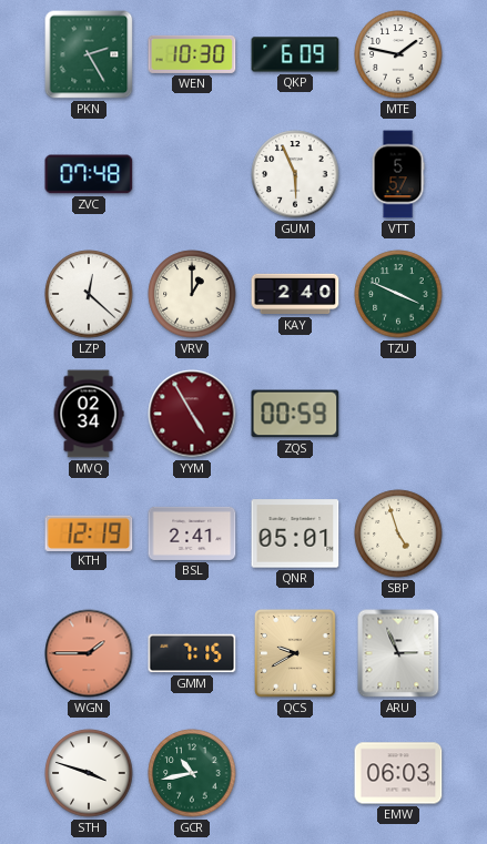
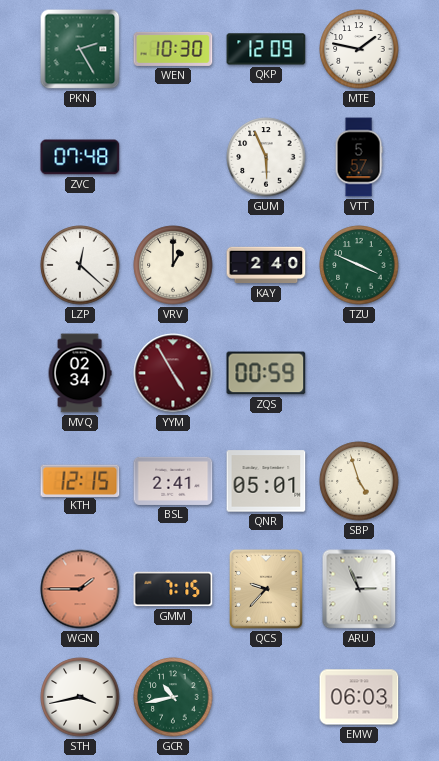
QKP: 6:09 -> 12:09
KTH: 12:19 -> 12:15
QCS: 9:40 -> 9:37
STH: 3:48 -> 3:43
